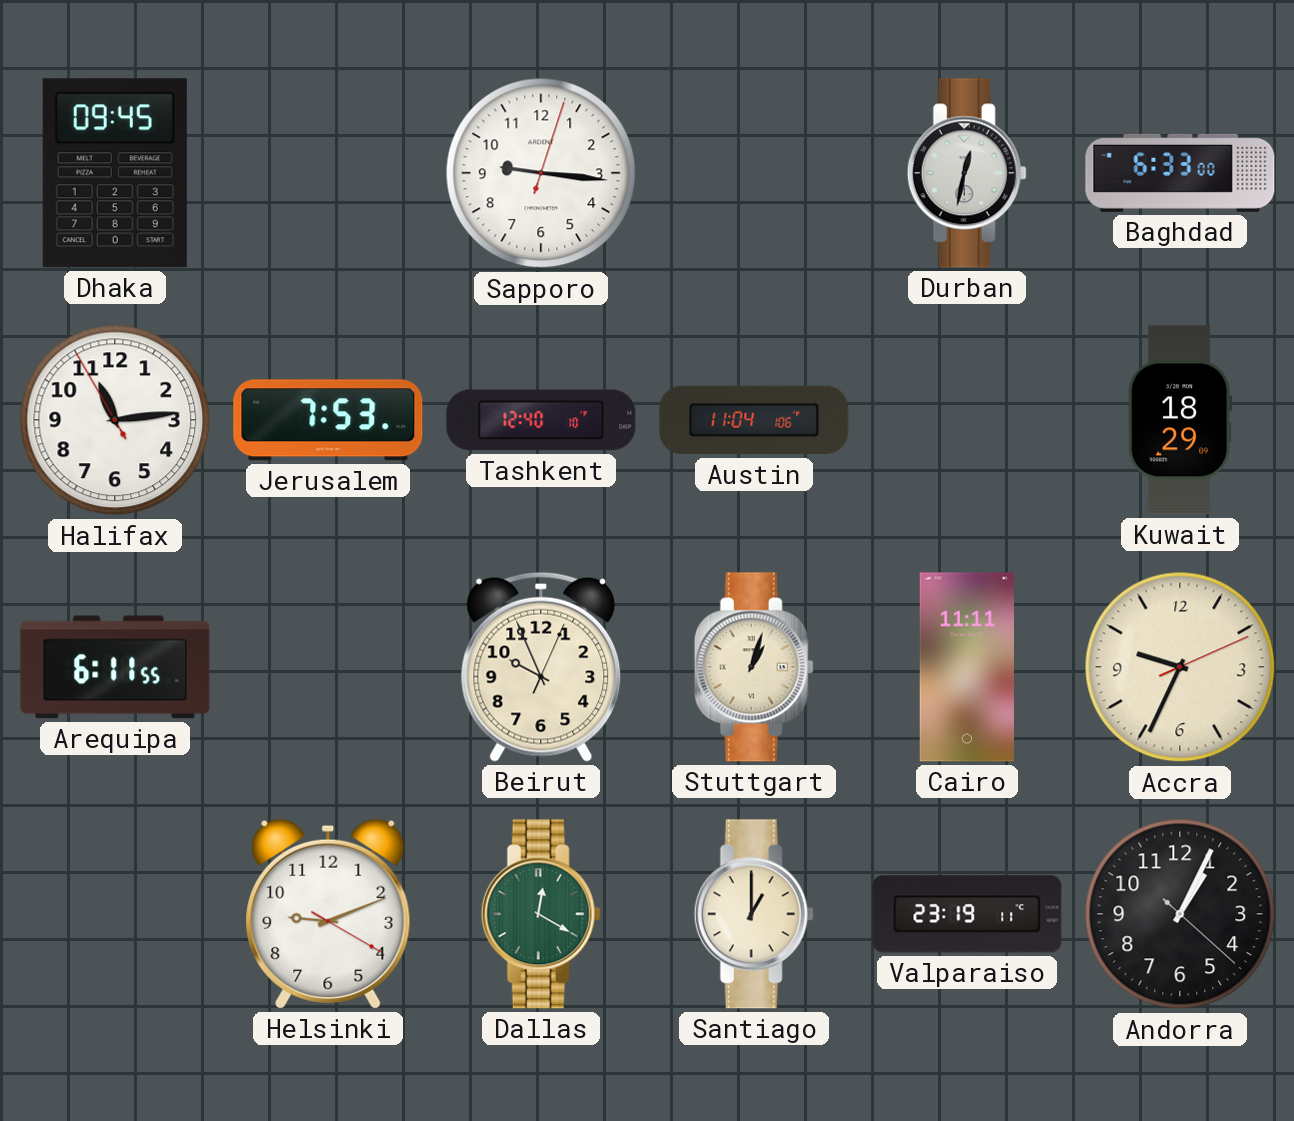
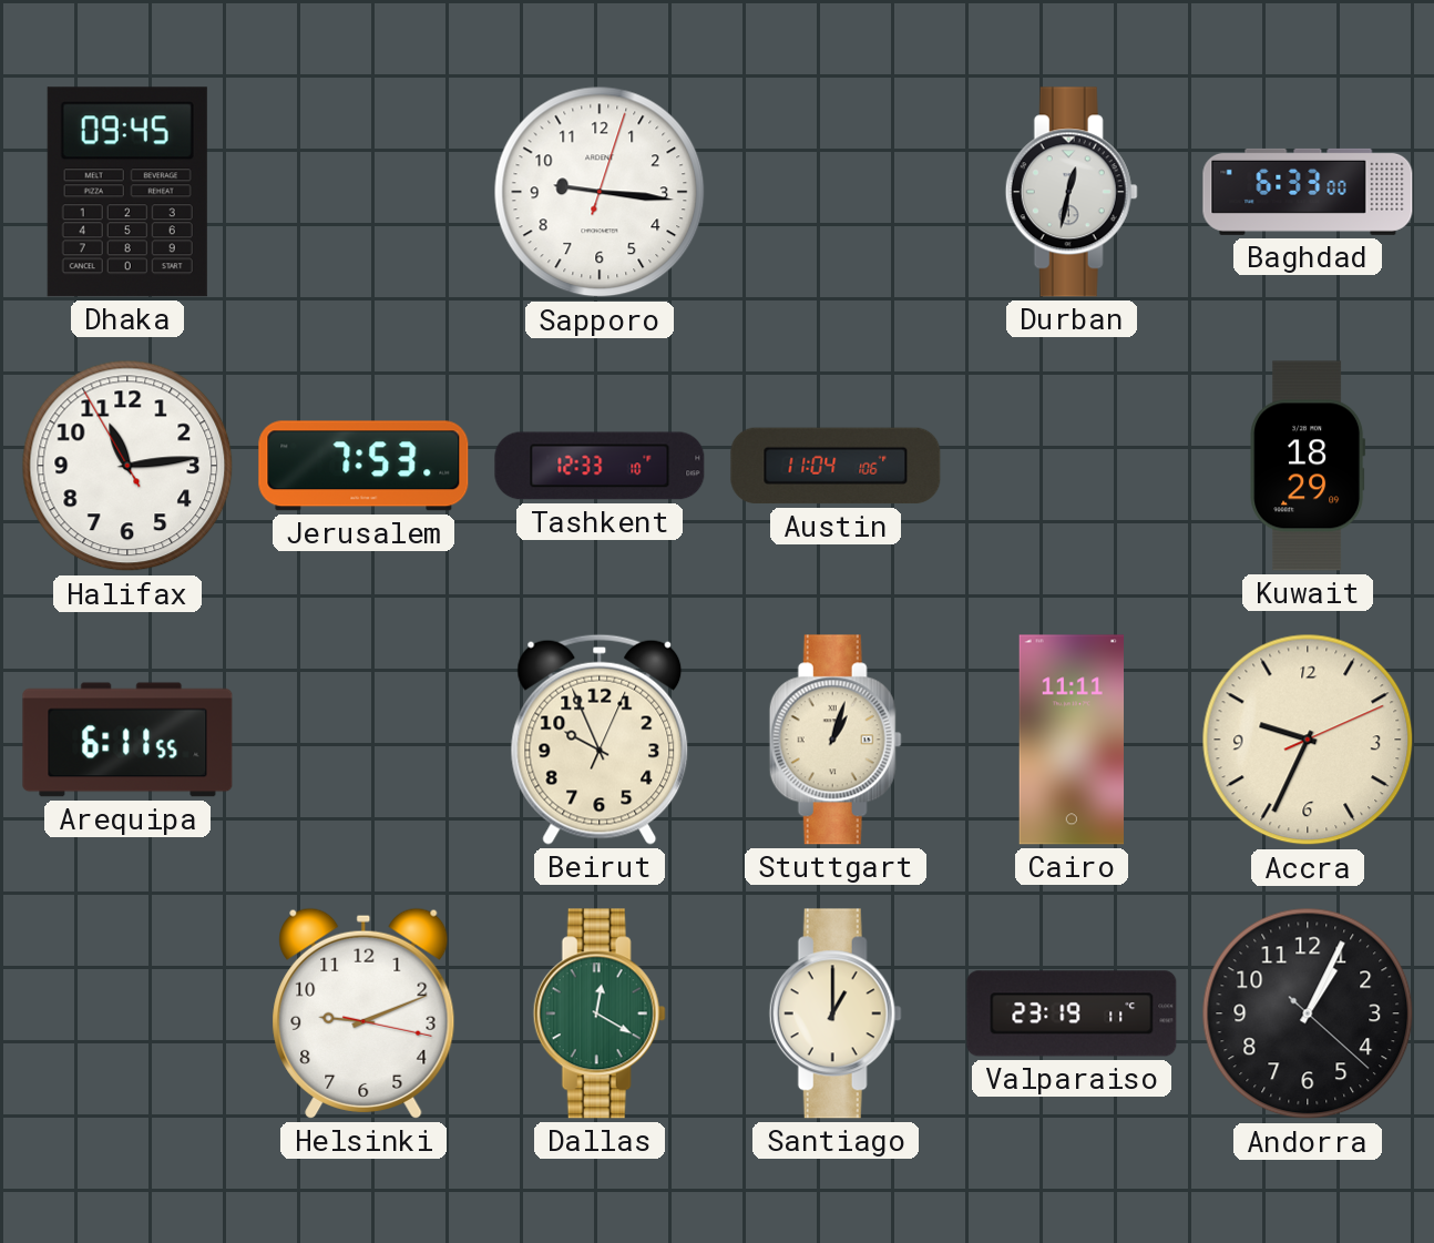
Tashkent: 12:40 -> 12:33
Helsinki: 9:11:20 -> 9:11:17
